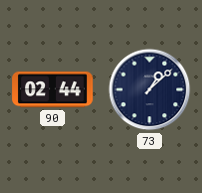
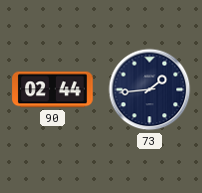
73: 1:08 -> 1:44
